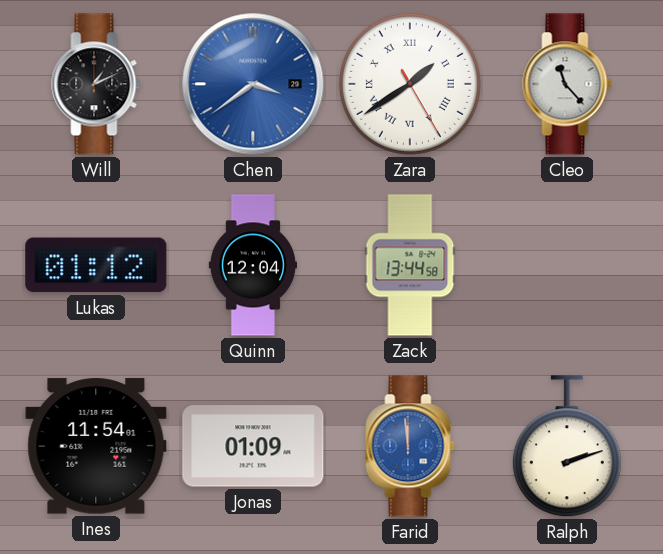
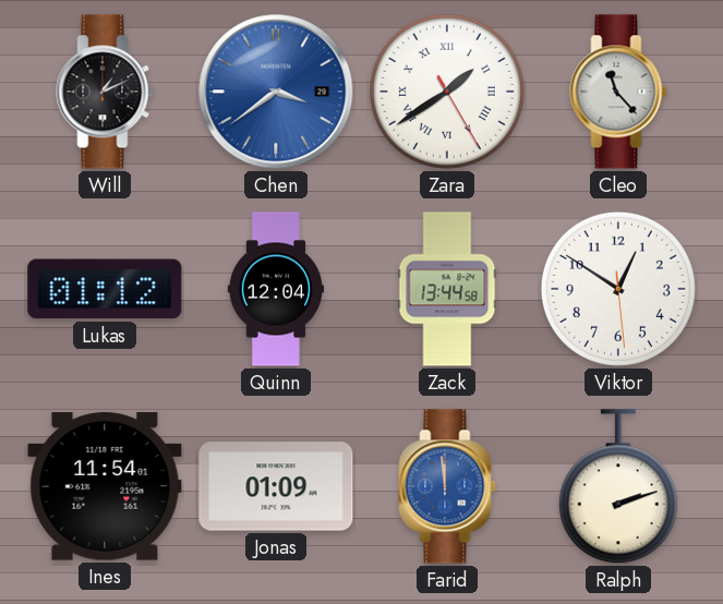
Viktor: none -> 12:50
